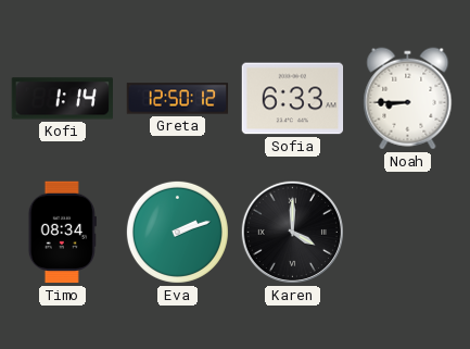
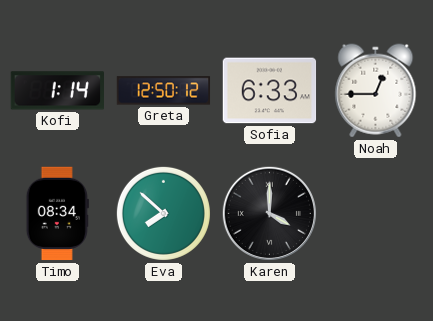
Noah: 8:45 -> 12:45
Eva: 2:12 -> 7:52
